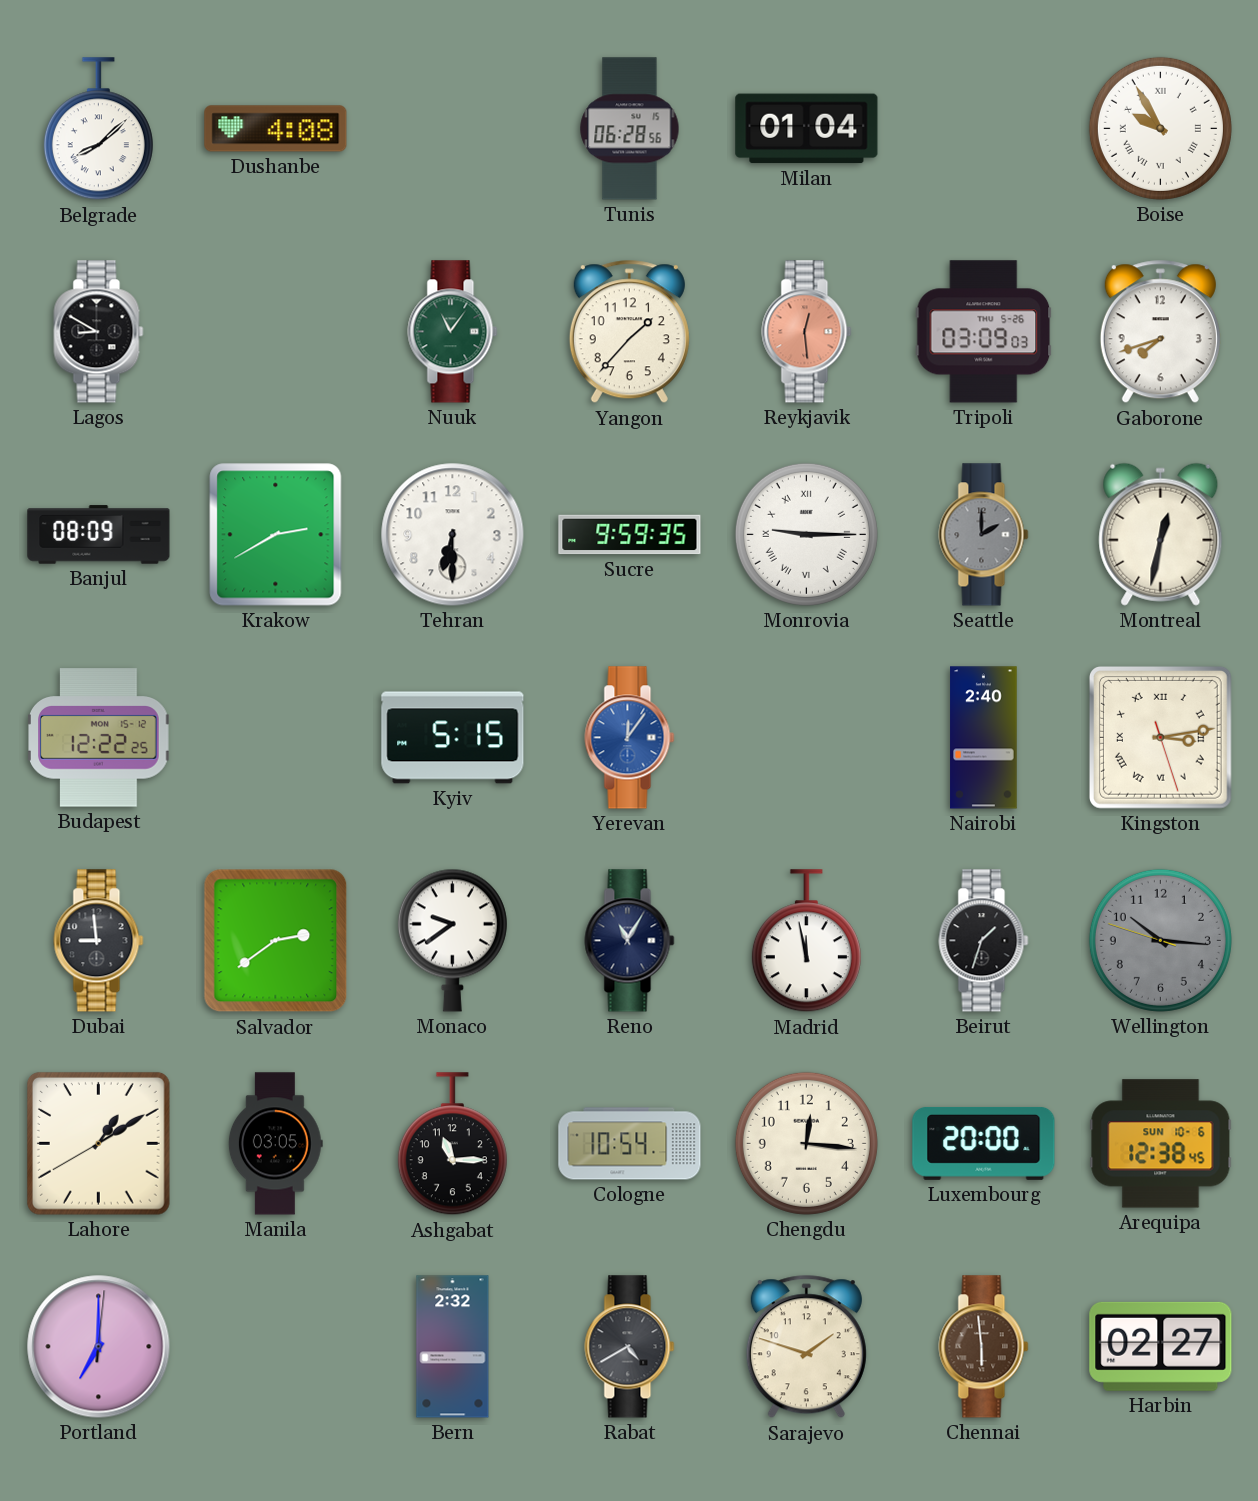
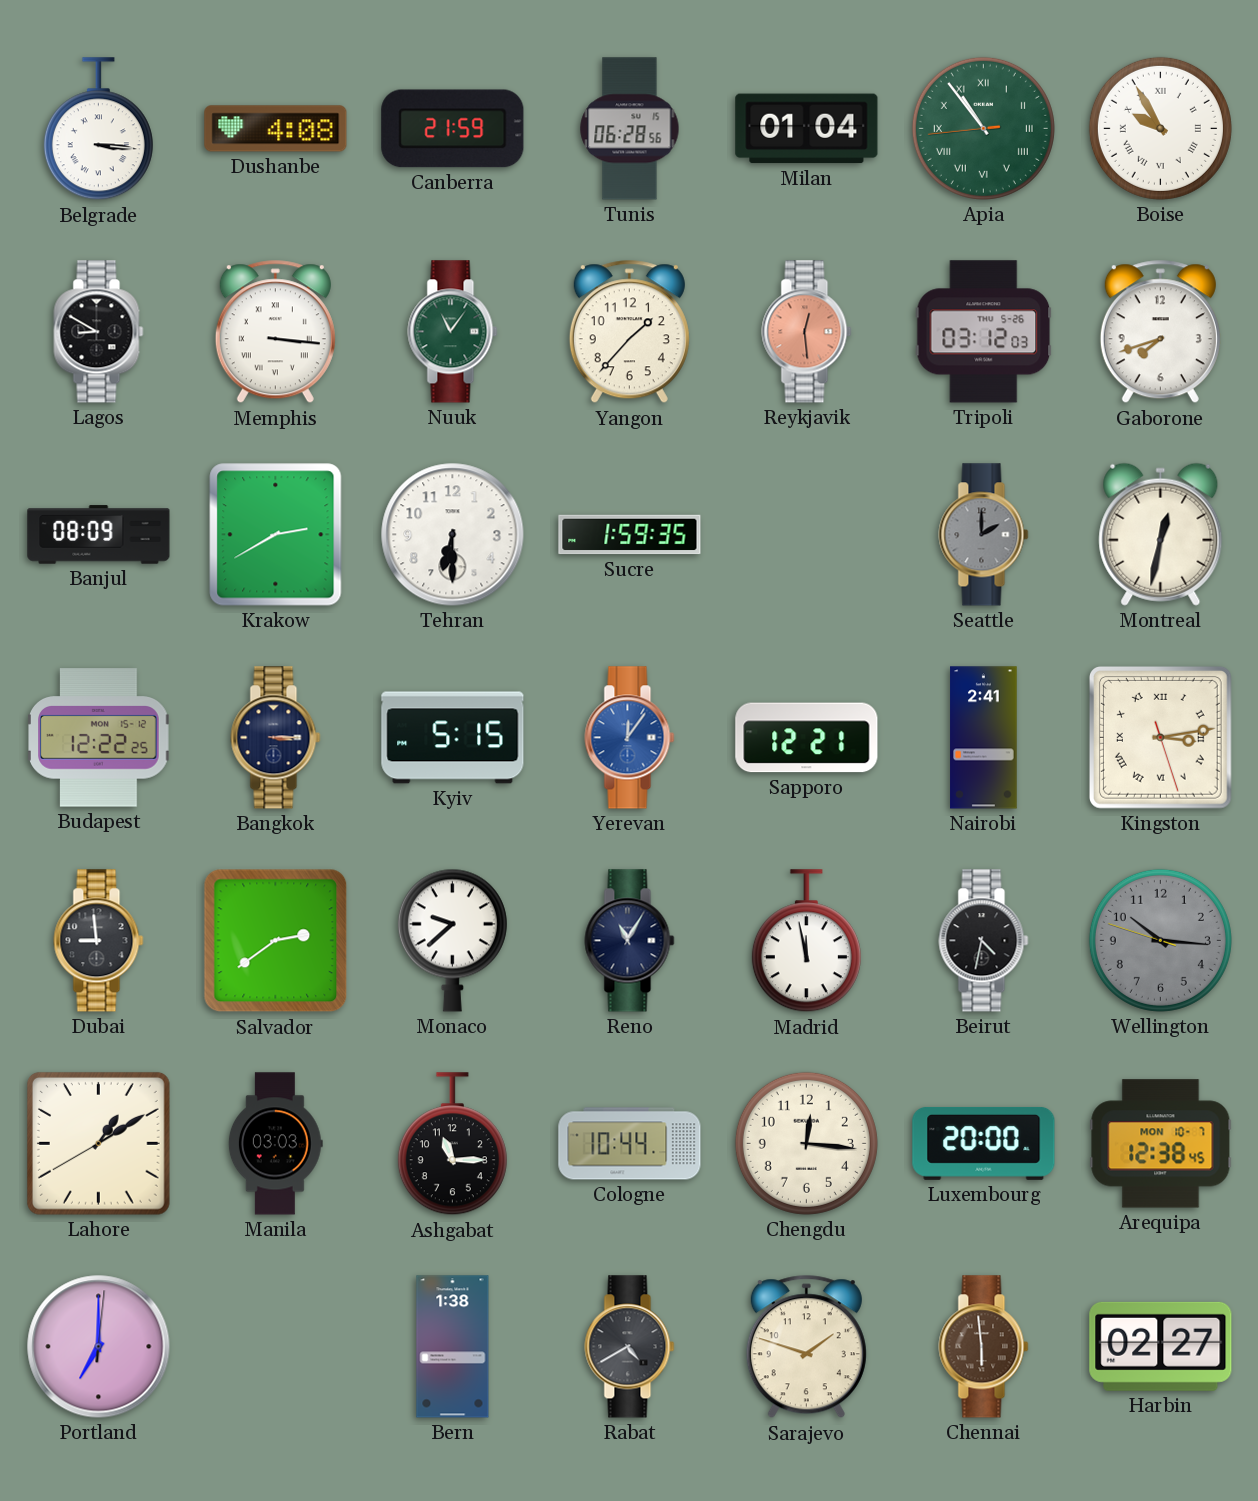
Belgrade: 8:08 -> 3:16
Canberra: none -> 21:59
Apia: none -> 10:53
Memphis: none -> 3:16
Tripoli: 03:09 -> 03:12
Sucre: 9:59 -> 1:59
Monrovia: 9:15 -> none
Bangkok: none -> 3:15
Sapporo: none -> 12:21
Nairobi: 2:40 -> 2:41
Monaco: 9:39 -> 9:38
Beirut: 1:33 -> 4:32
Manila: 03:05 -> 03:03
Cologne: 10:54 -> 10:44
Arequipa date: SUN 10-6 -> MON 10-7
Bern: 2:32 -> 1:38
